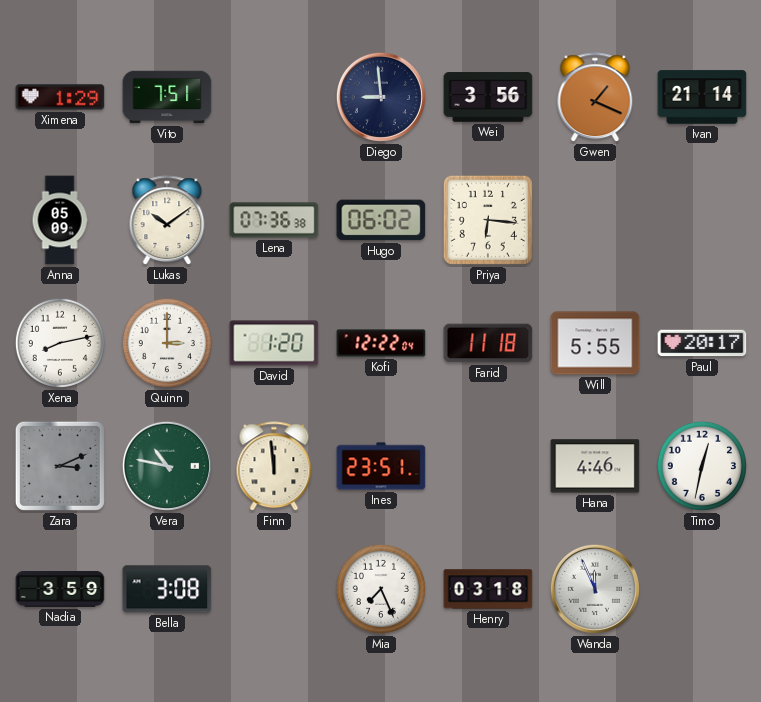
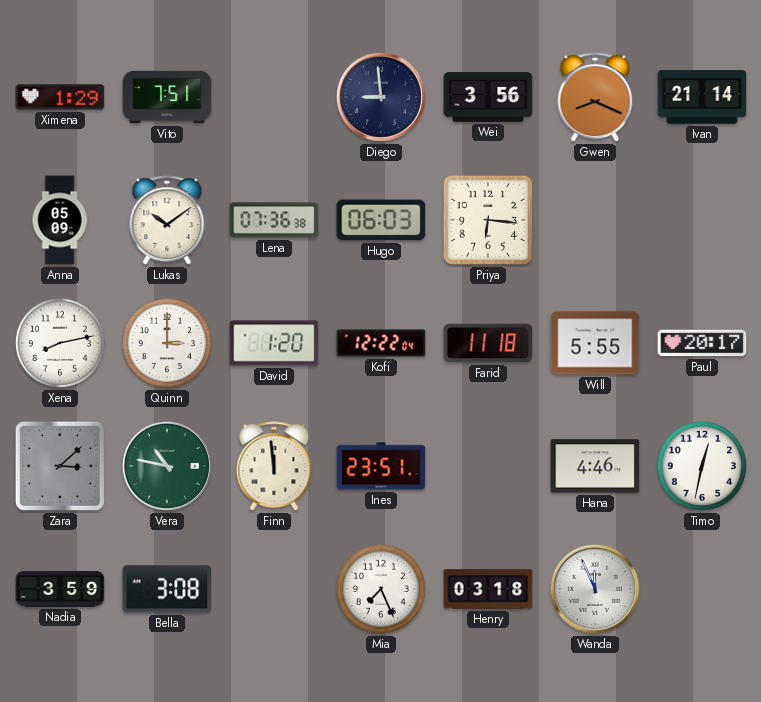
Gwen: 1:19 -> 8:19
Hugo: 06:02 -> 06:03
Zara: 3:11 -> 3:08
